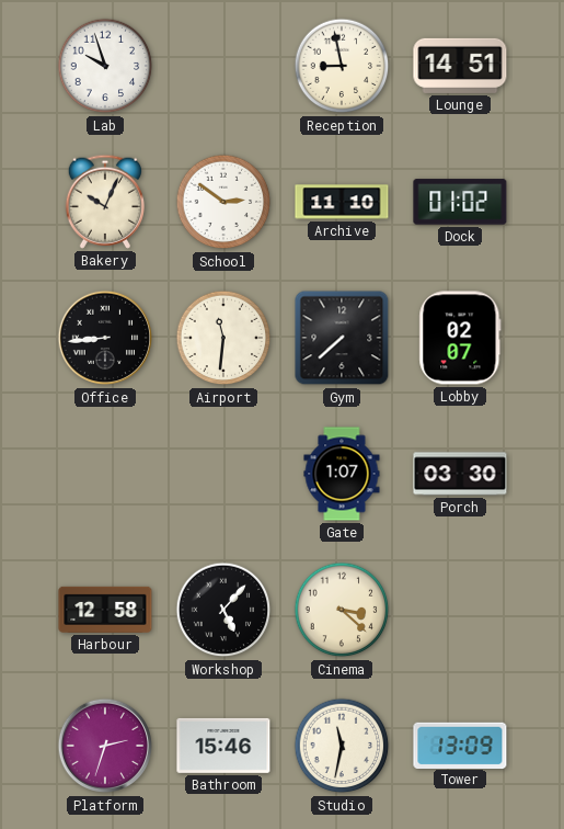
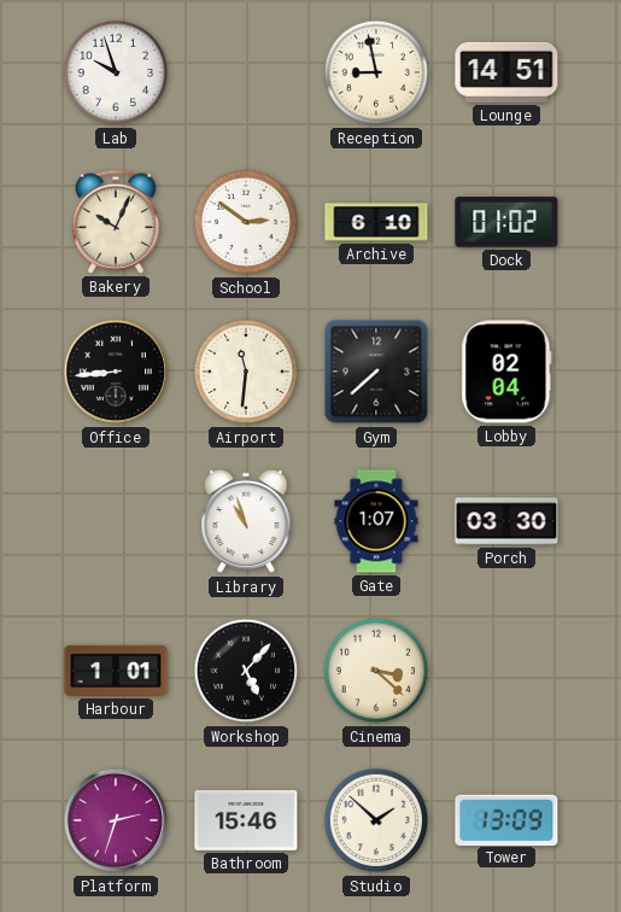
Archive: 11:10 -> 6:10
Lobby: 02:07 -> 02:04
Library: none -> 10:57
Harbour: 12:58 -> 1:01
Studio: 11:32 -> 1:52
